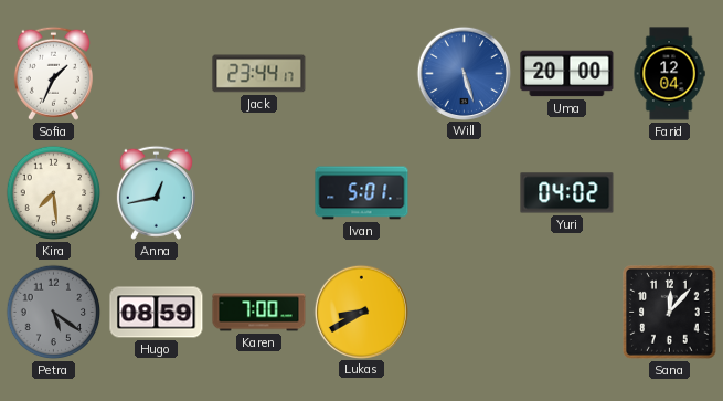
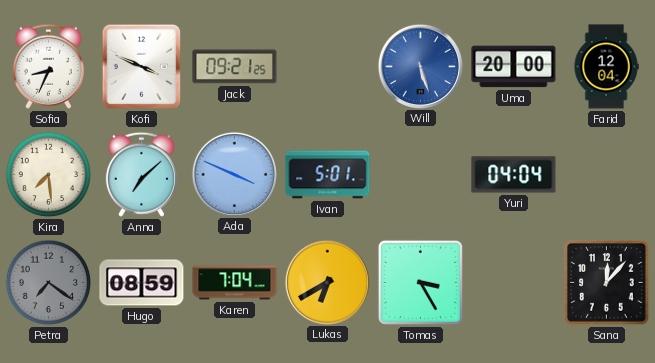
Sofia: 1:34 -> 8:34
Kofi: none -> 3:49
Jack: 23:44 -> 09:21
Anna: 12:43 -> 7:08
Ada: none -> 3:49
Yuri: 04:02 -> 04:04
Petra: 5:21 -> 7:21
Karen: 7:00 -> 7:04
Lukas: 8:40 -> 6:40
Tomas: none -> 3:25
